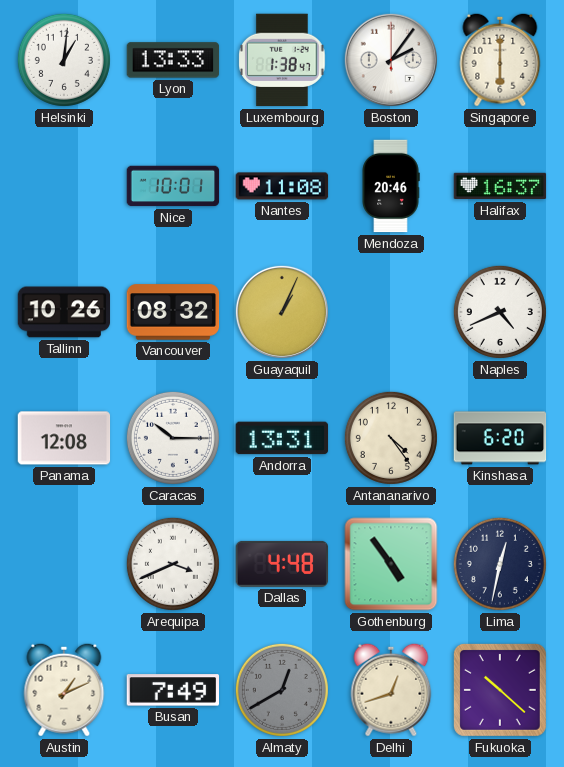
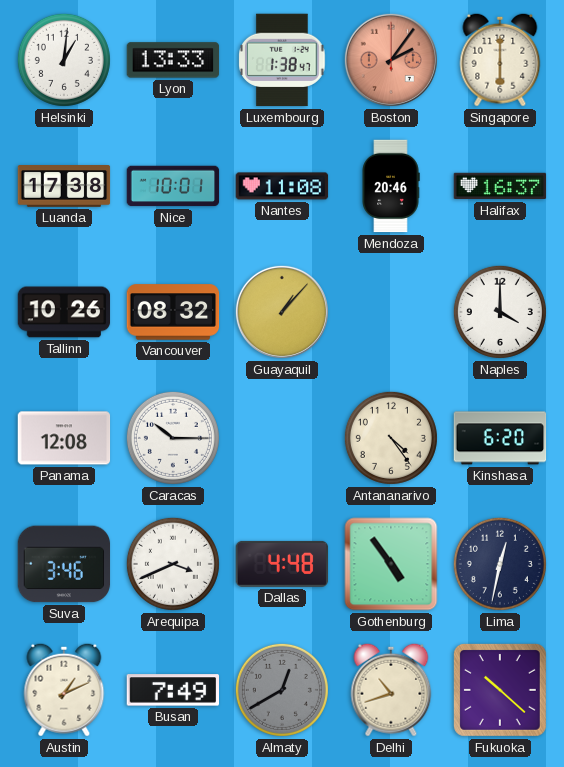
Boston dial: white -> salmon
Luanda: none -> 17:38
Guayaquil: 1:04 -> 1:07
Naples: 4:41 -> 4:00
Andorra: 13:31 -> none
Suva: none -> 3:46
Delhi: 12:42 -> 10:42
